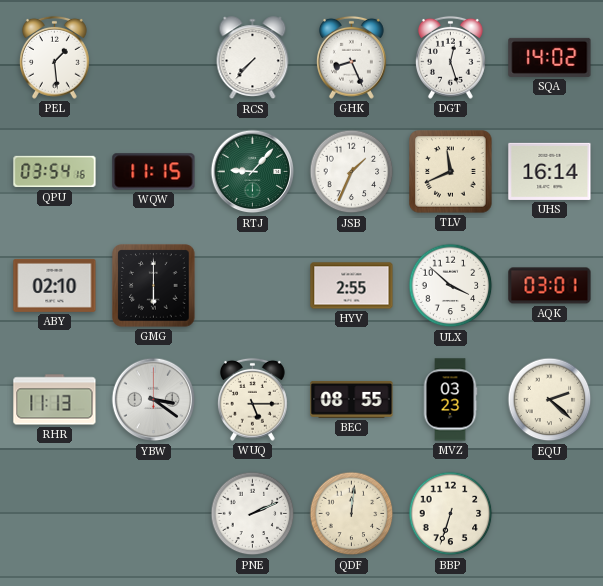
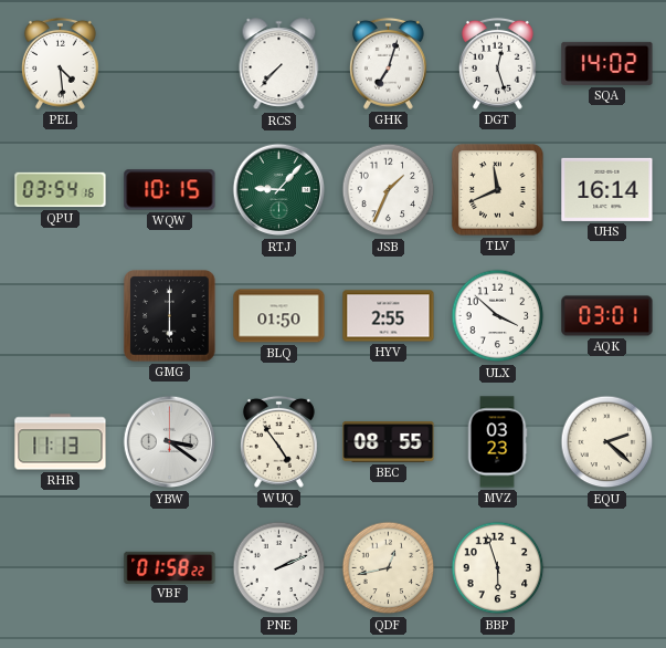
PEL: 1:29 -> 4:29
GHK: 8:26 -> 7:03
WQW: 11:15 -> 10:15
ABY: 02:10 -> none
BLQ: none -> 01:50
WUQ: 5:15 -> 4:54
VBF: none -> 01:58
QDF: 12:01 -> 12:43
BBP: 6:33 -> 5:57
